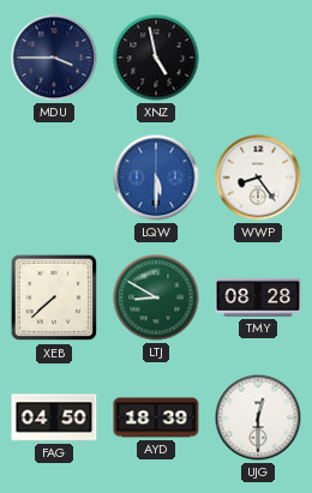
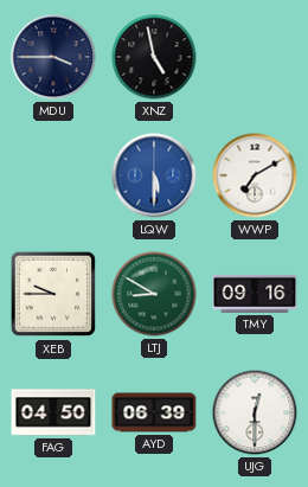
WWP: 8:24 -> 7:10
XEB: 7:38 -> 9:45
TMY: 08:28 -> 09:16
AYD: 18:39 -> 06:39
